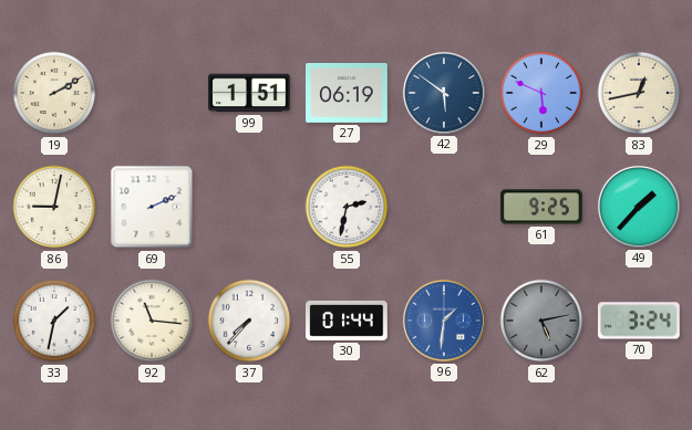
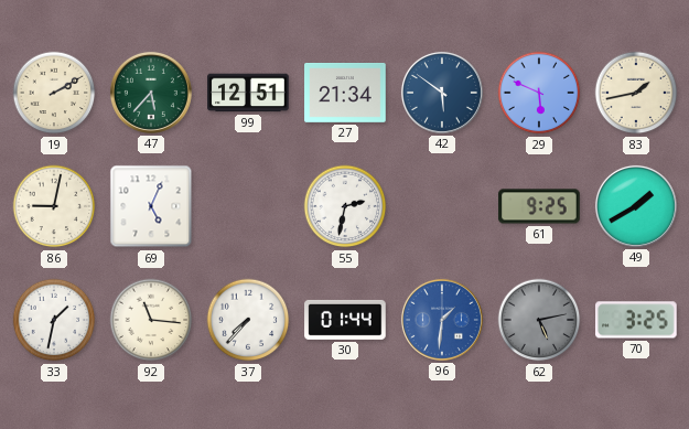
47: none -> 5:37
99: 1:51 -> 12:51
27: 06:19 -> 21:34
83: 12:43 -> 1:43
69: 2:11 -> 5:04
49: 1:37 -> 1:40
70: 3:24 -> 3:25
